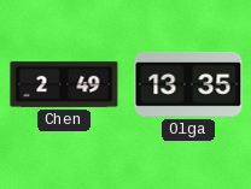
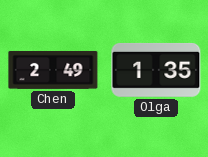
Olga: 13:35 -> 1:35
